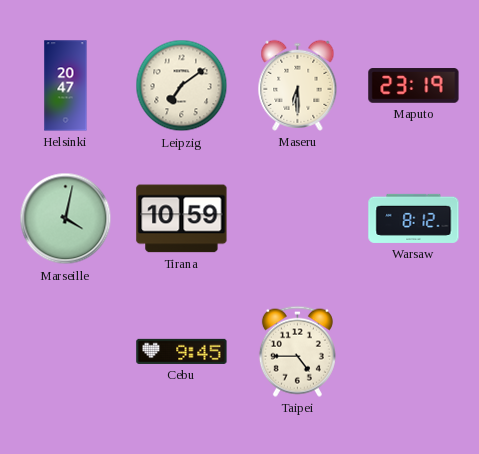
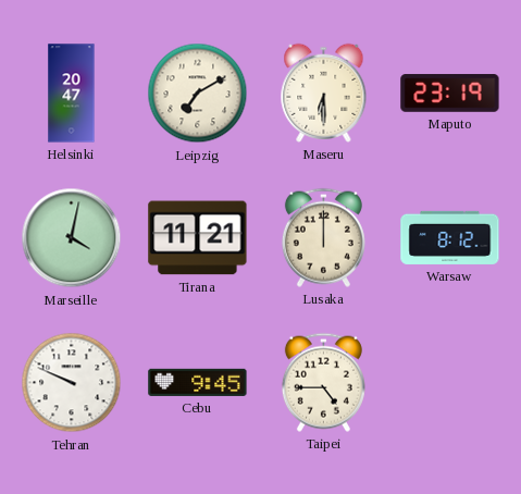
Leipzig: 7:09 -> 7:10
Tirana: 10:59 -> 11:21
Lusaka: none -> 12:00
Tehran: none -> 9:49
